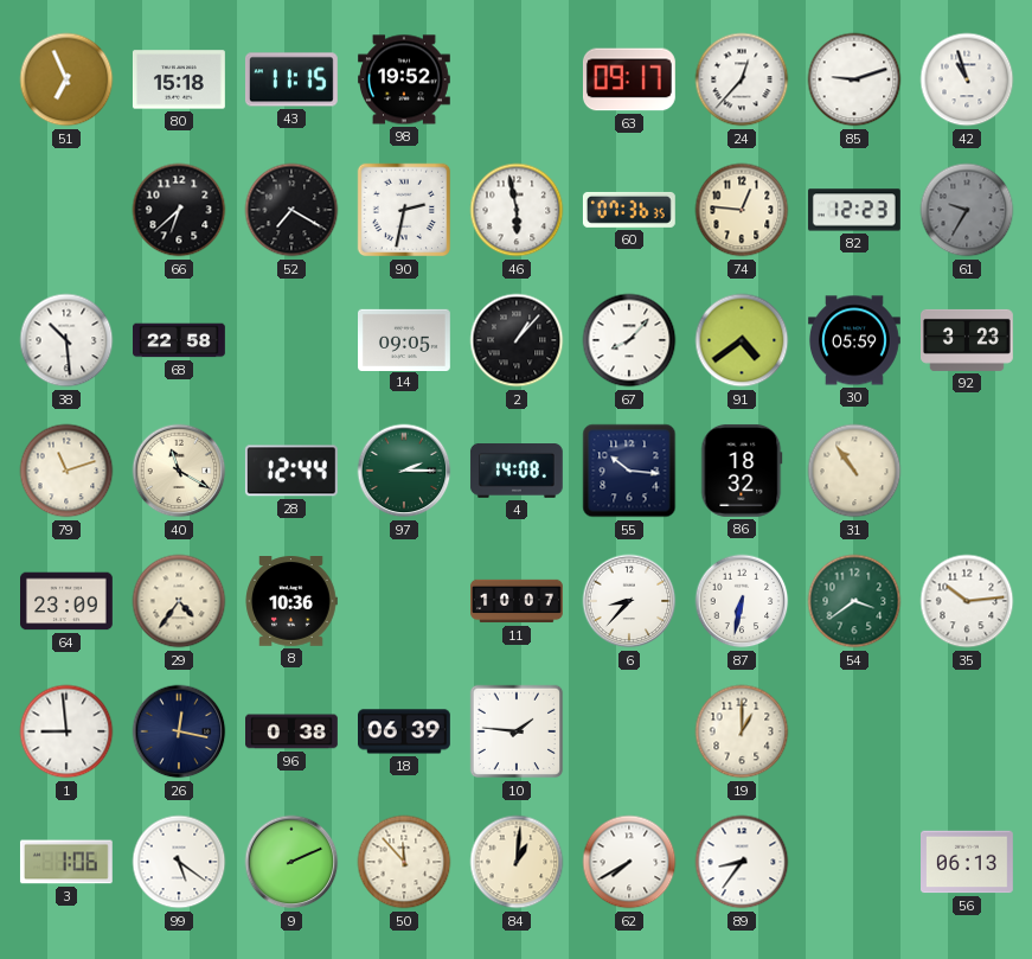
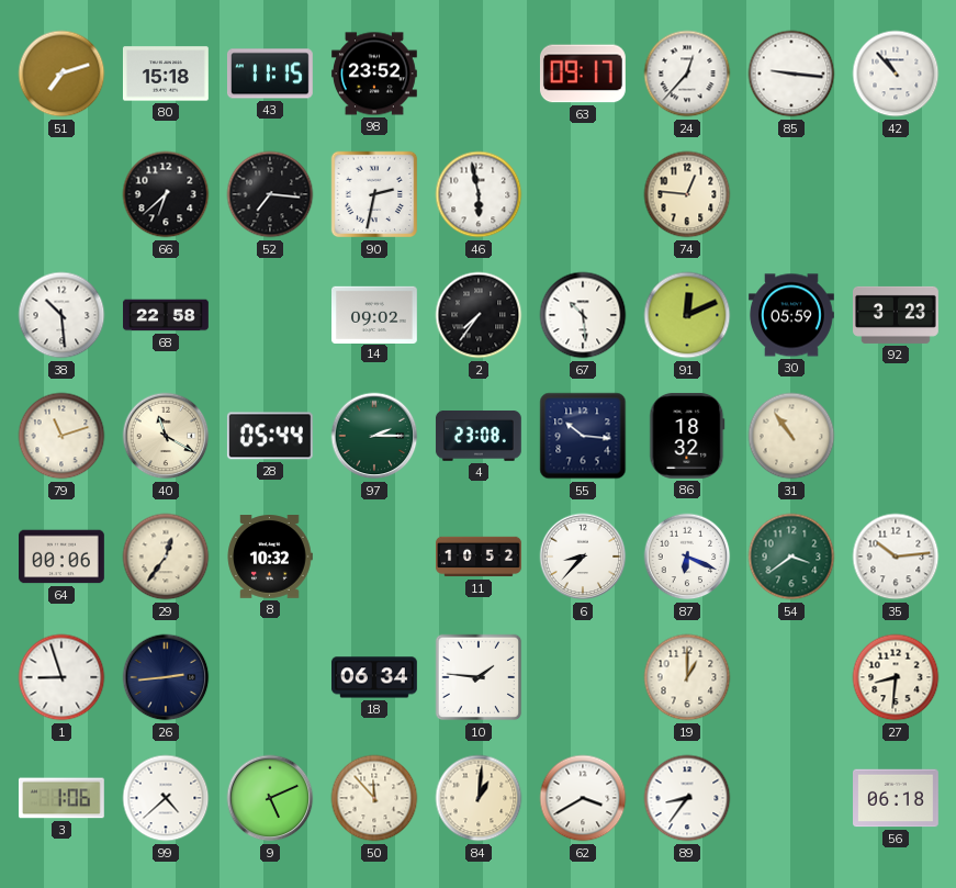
51: 6:56 -> 7:12
98: 19:52 -> 23:52
85: 9:12 -> 9:16
42: 10:57 -> 10:53
52: 7:20 -> 7:16
60: 07:36 -> none
82: 12:23 -> none
61: 9:35 -> none
14: 09:05 -> 09:02
2: 1:07 -> 7:36
67: 8:07 -> 10:29
91: 4:39 -> 12:11
28: 12:44 -> 05:44
4: 14:08 -> 23:08
64: 23:09 -> 00:06
29: 4:36 -> 12:36
8: 10:36 -> 10:32
11: 10:07 -> 10:52
87: 6:32 -> 6:19
1: 8:59 -> 8:57
26: 12:17 -> 2:44
96: 0:38 -> none
18: 06:39 -> 06:34
27: none -> 8:31
99: 5:21 -> 4:38
9: 2:11 -> 5:11
62: 7:40 -> 3:40
56: 06:13 -> 06:18
